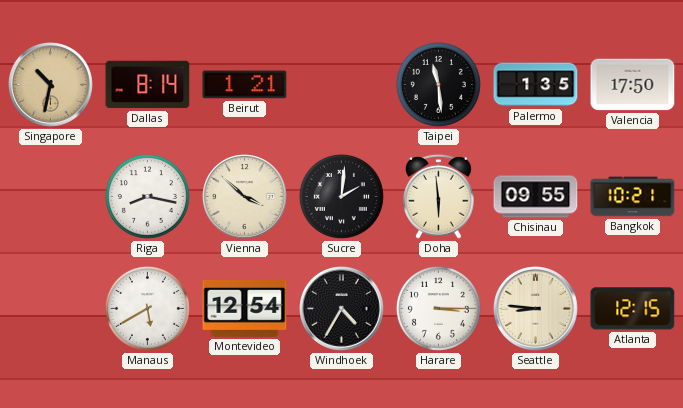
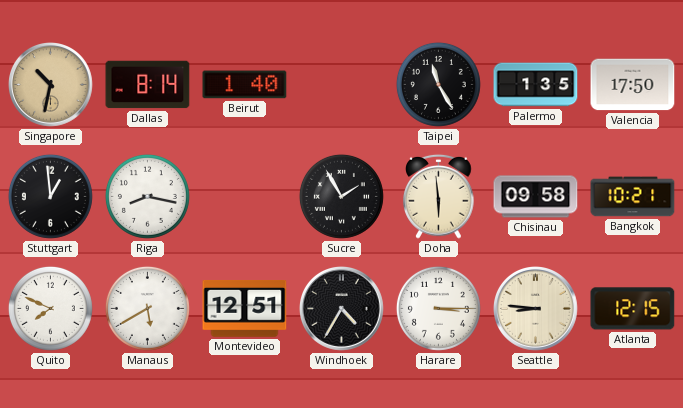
Beirut: 1:21 -> 1:40
Taipei: 11:29 -> 11:25
Stuttgart: none -> 12:59
Vienna: 3:52 -> none
Sucre: 2:01 -> 1:55
Chisinau: 09:55 -> 09:58
Quito: none -> 7:49
Montevideo: 12:54 -> 12:51
